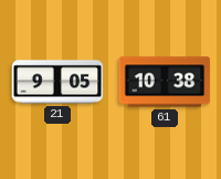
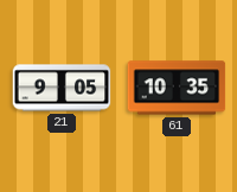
61: 10:38 -> 10:35
